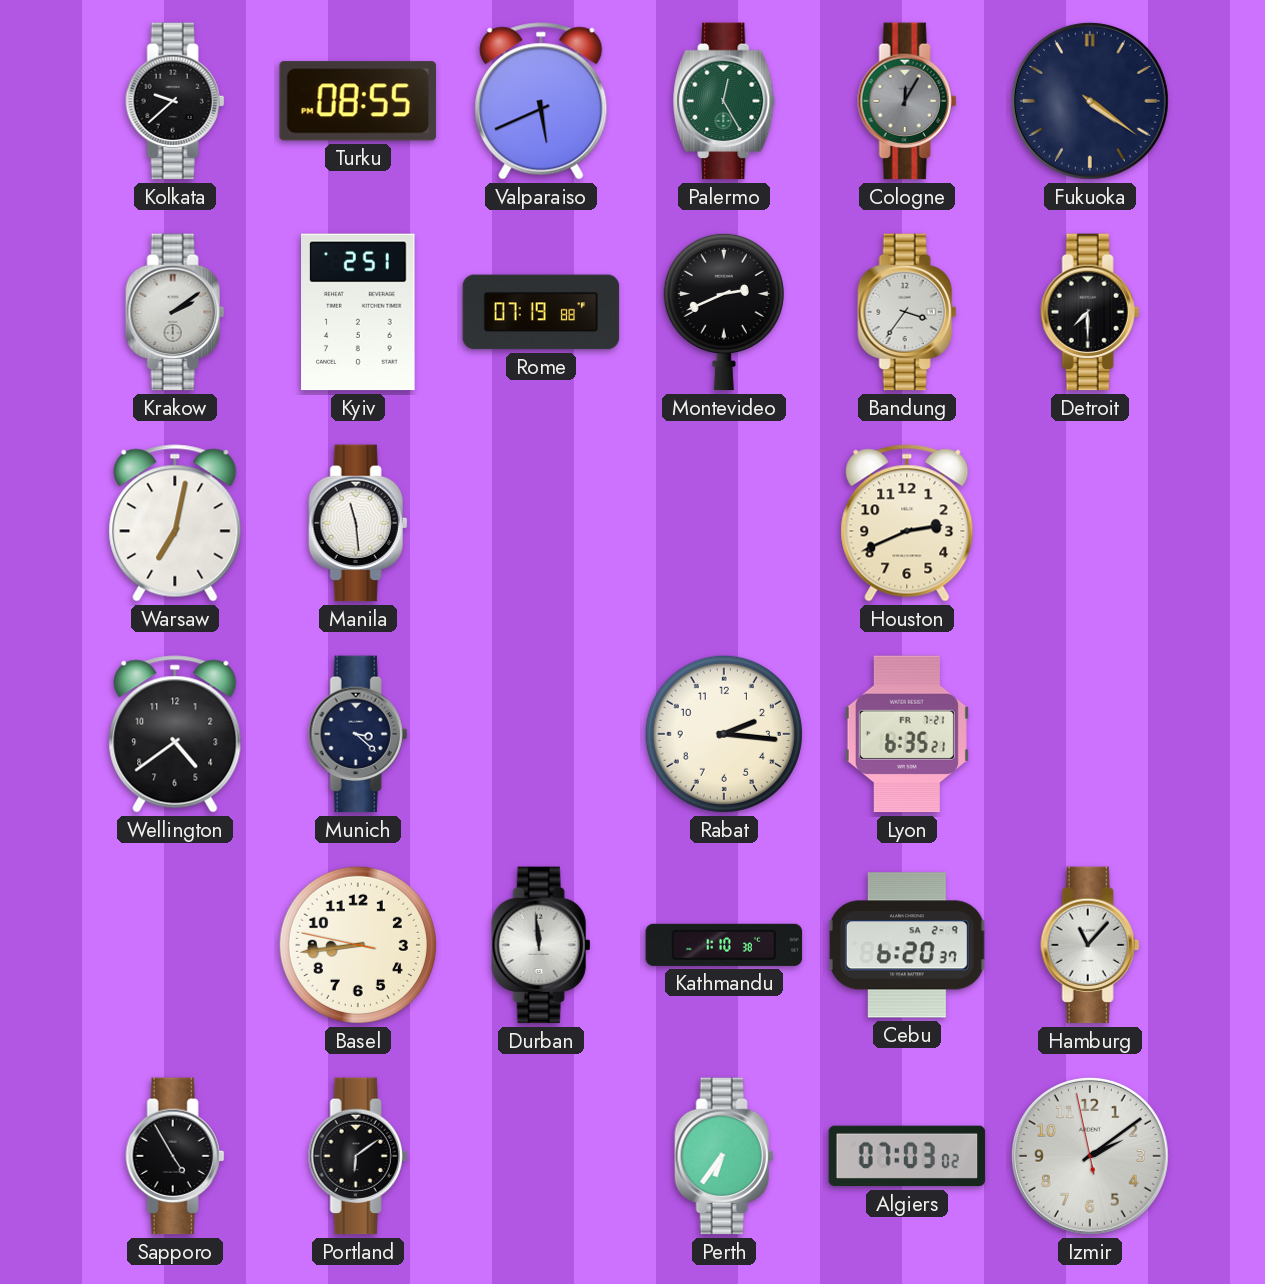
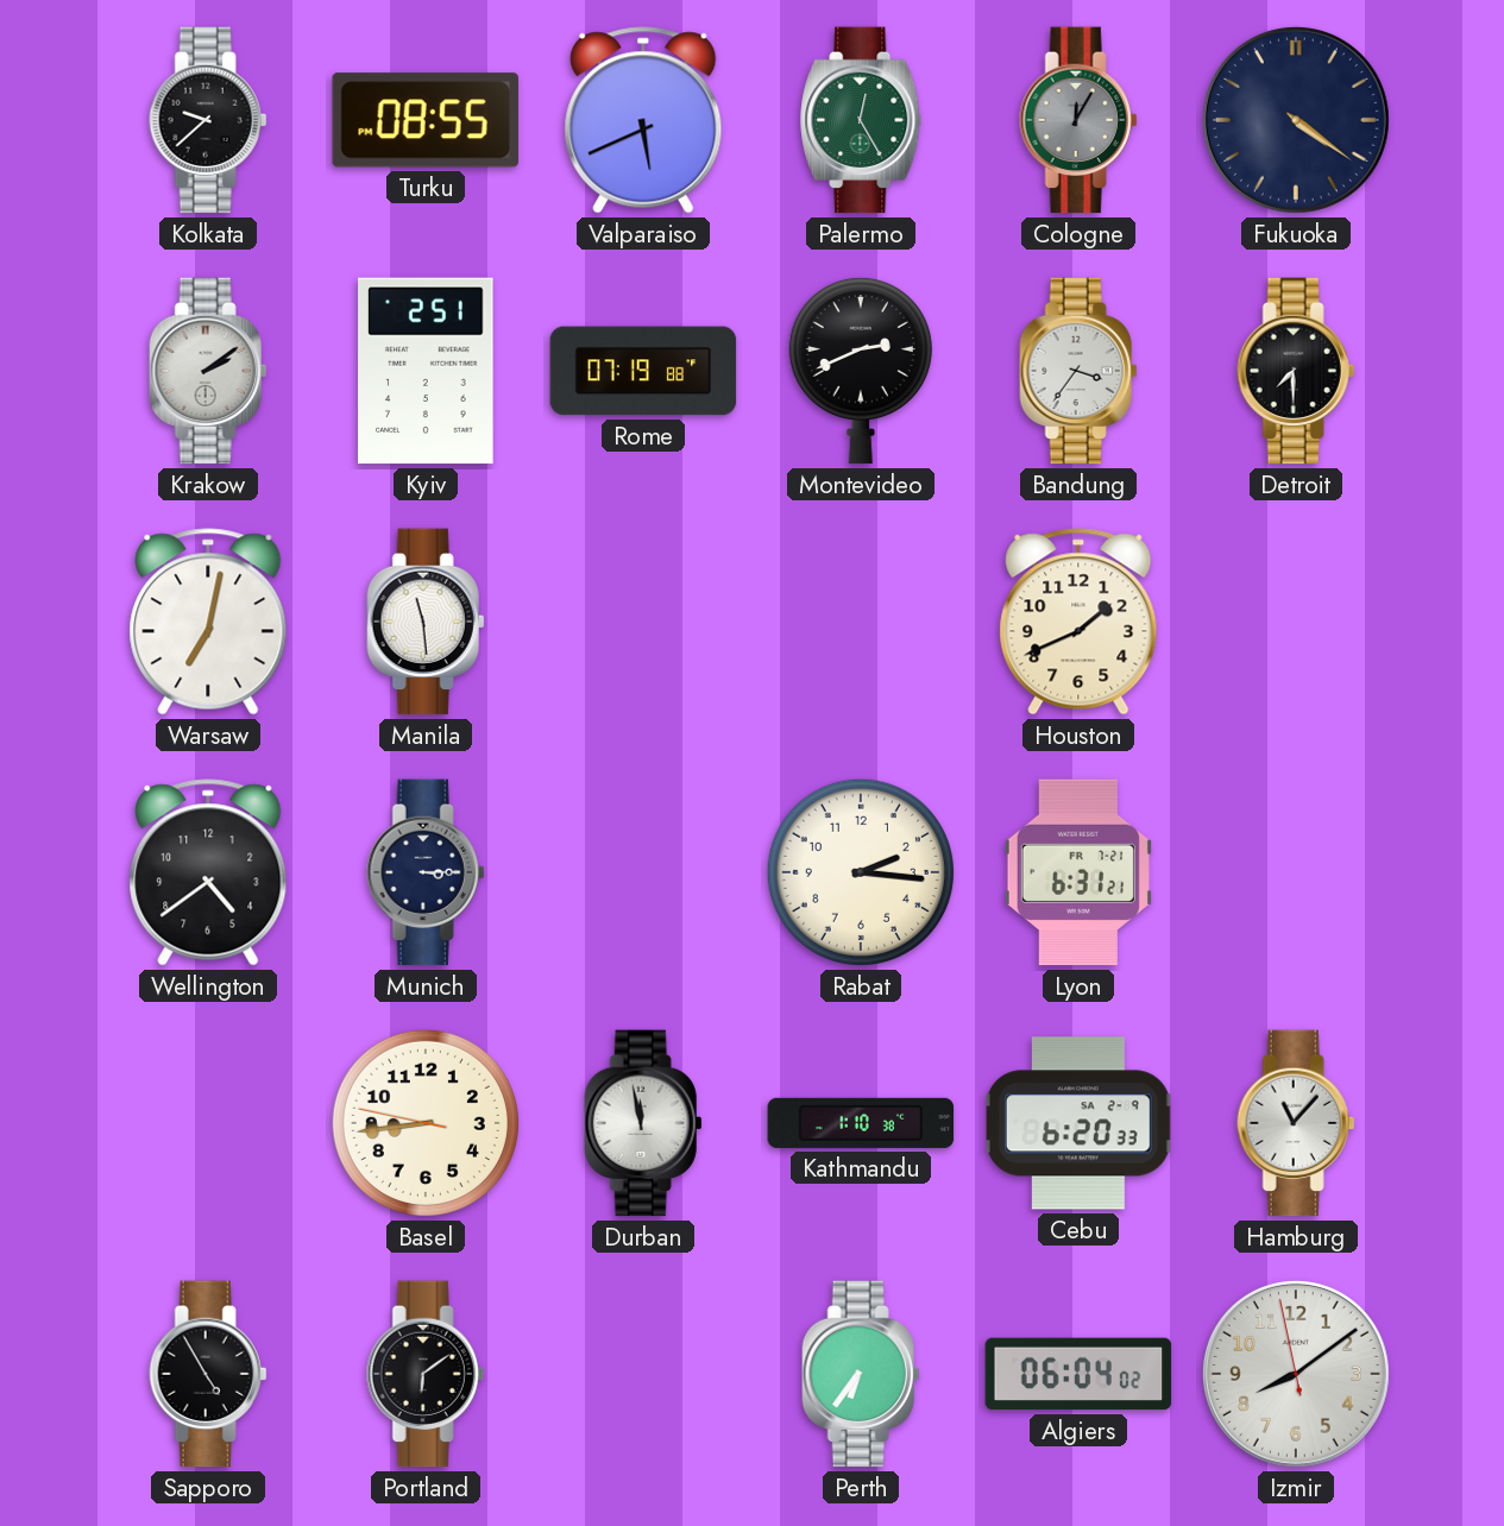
Houston: 2:41 -> 1:41
Munich: 3:22 -> 3:15
Lyon: 6:35 -> 6:31
Durban: 11:59 -> 11:58
Cebu: 6:20:37 -> 6:20:33
Algiers: 07:03 -> 06:04
Izmir: 2:08 -> 8:08
